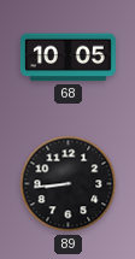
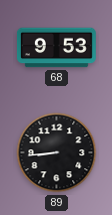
68: 10:05 -> 9:53
